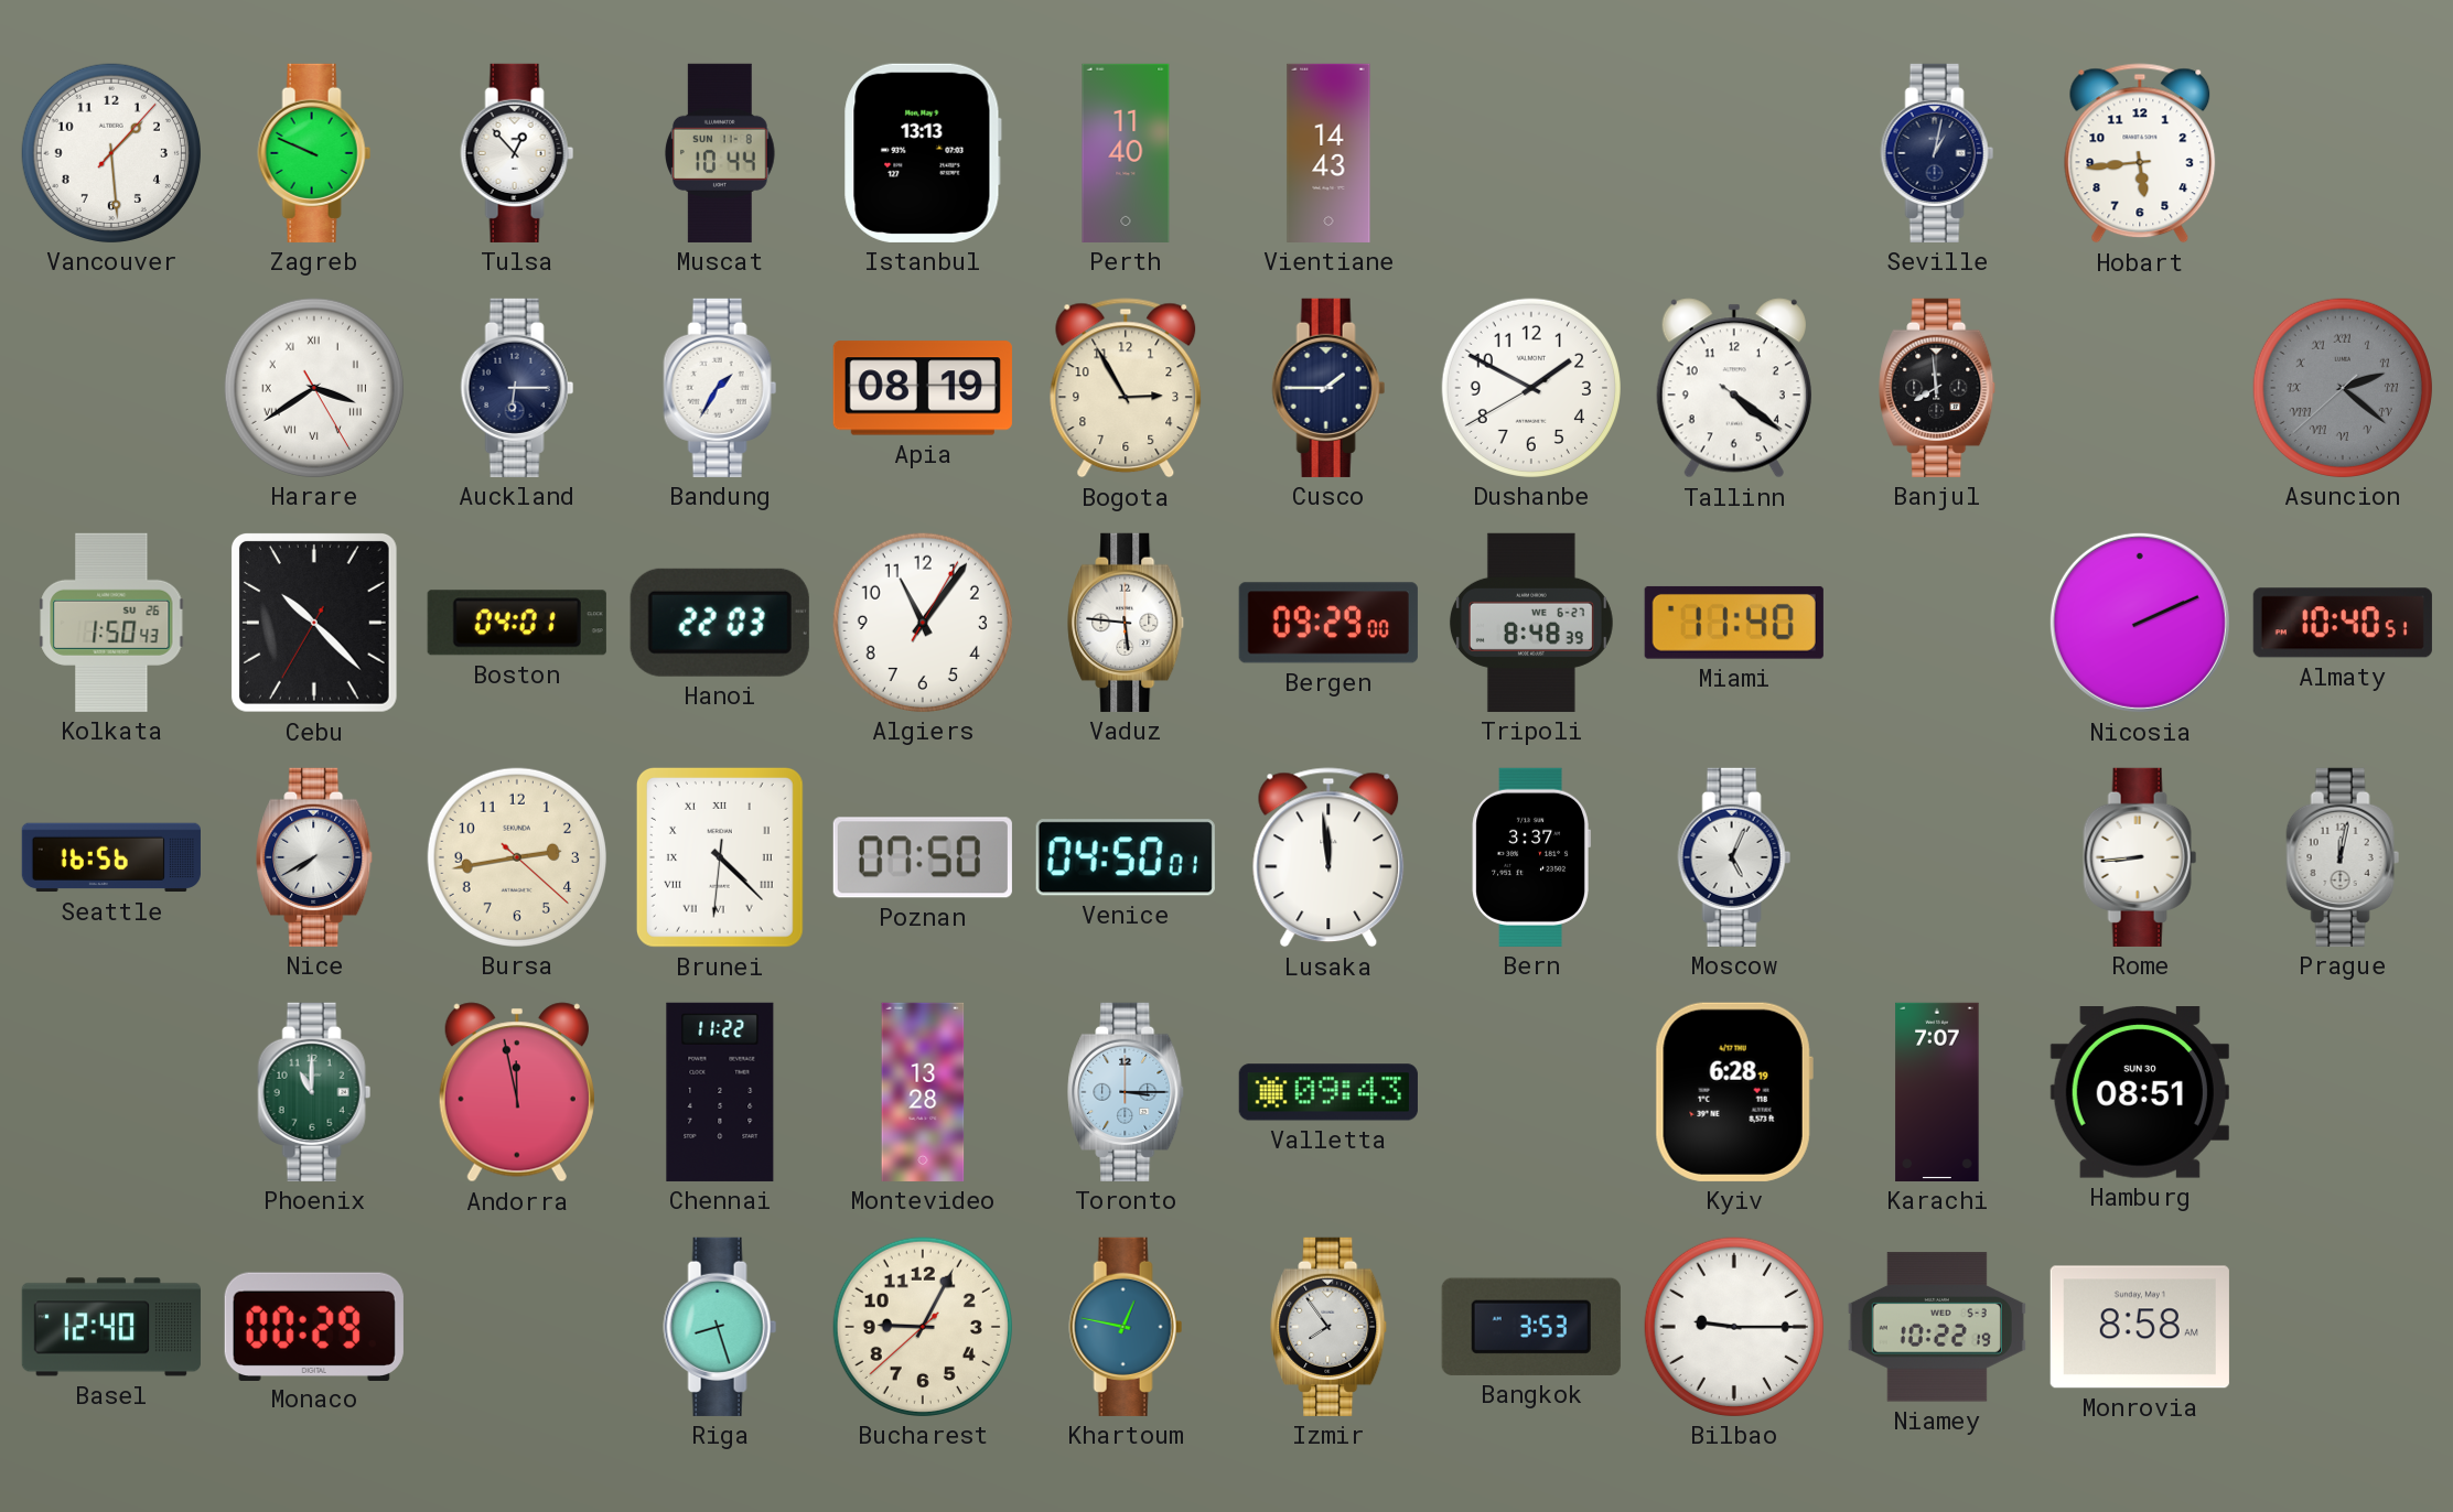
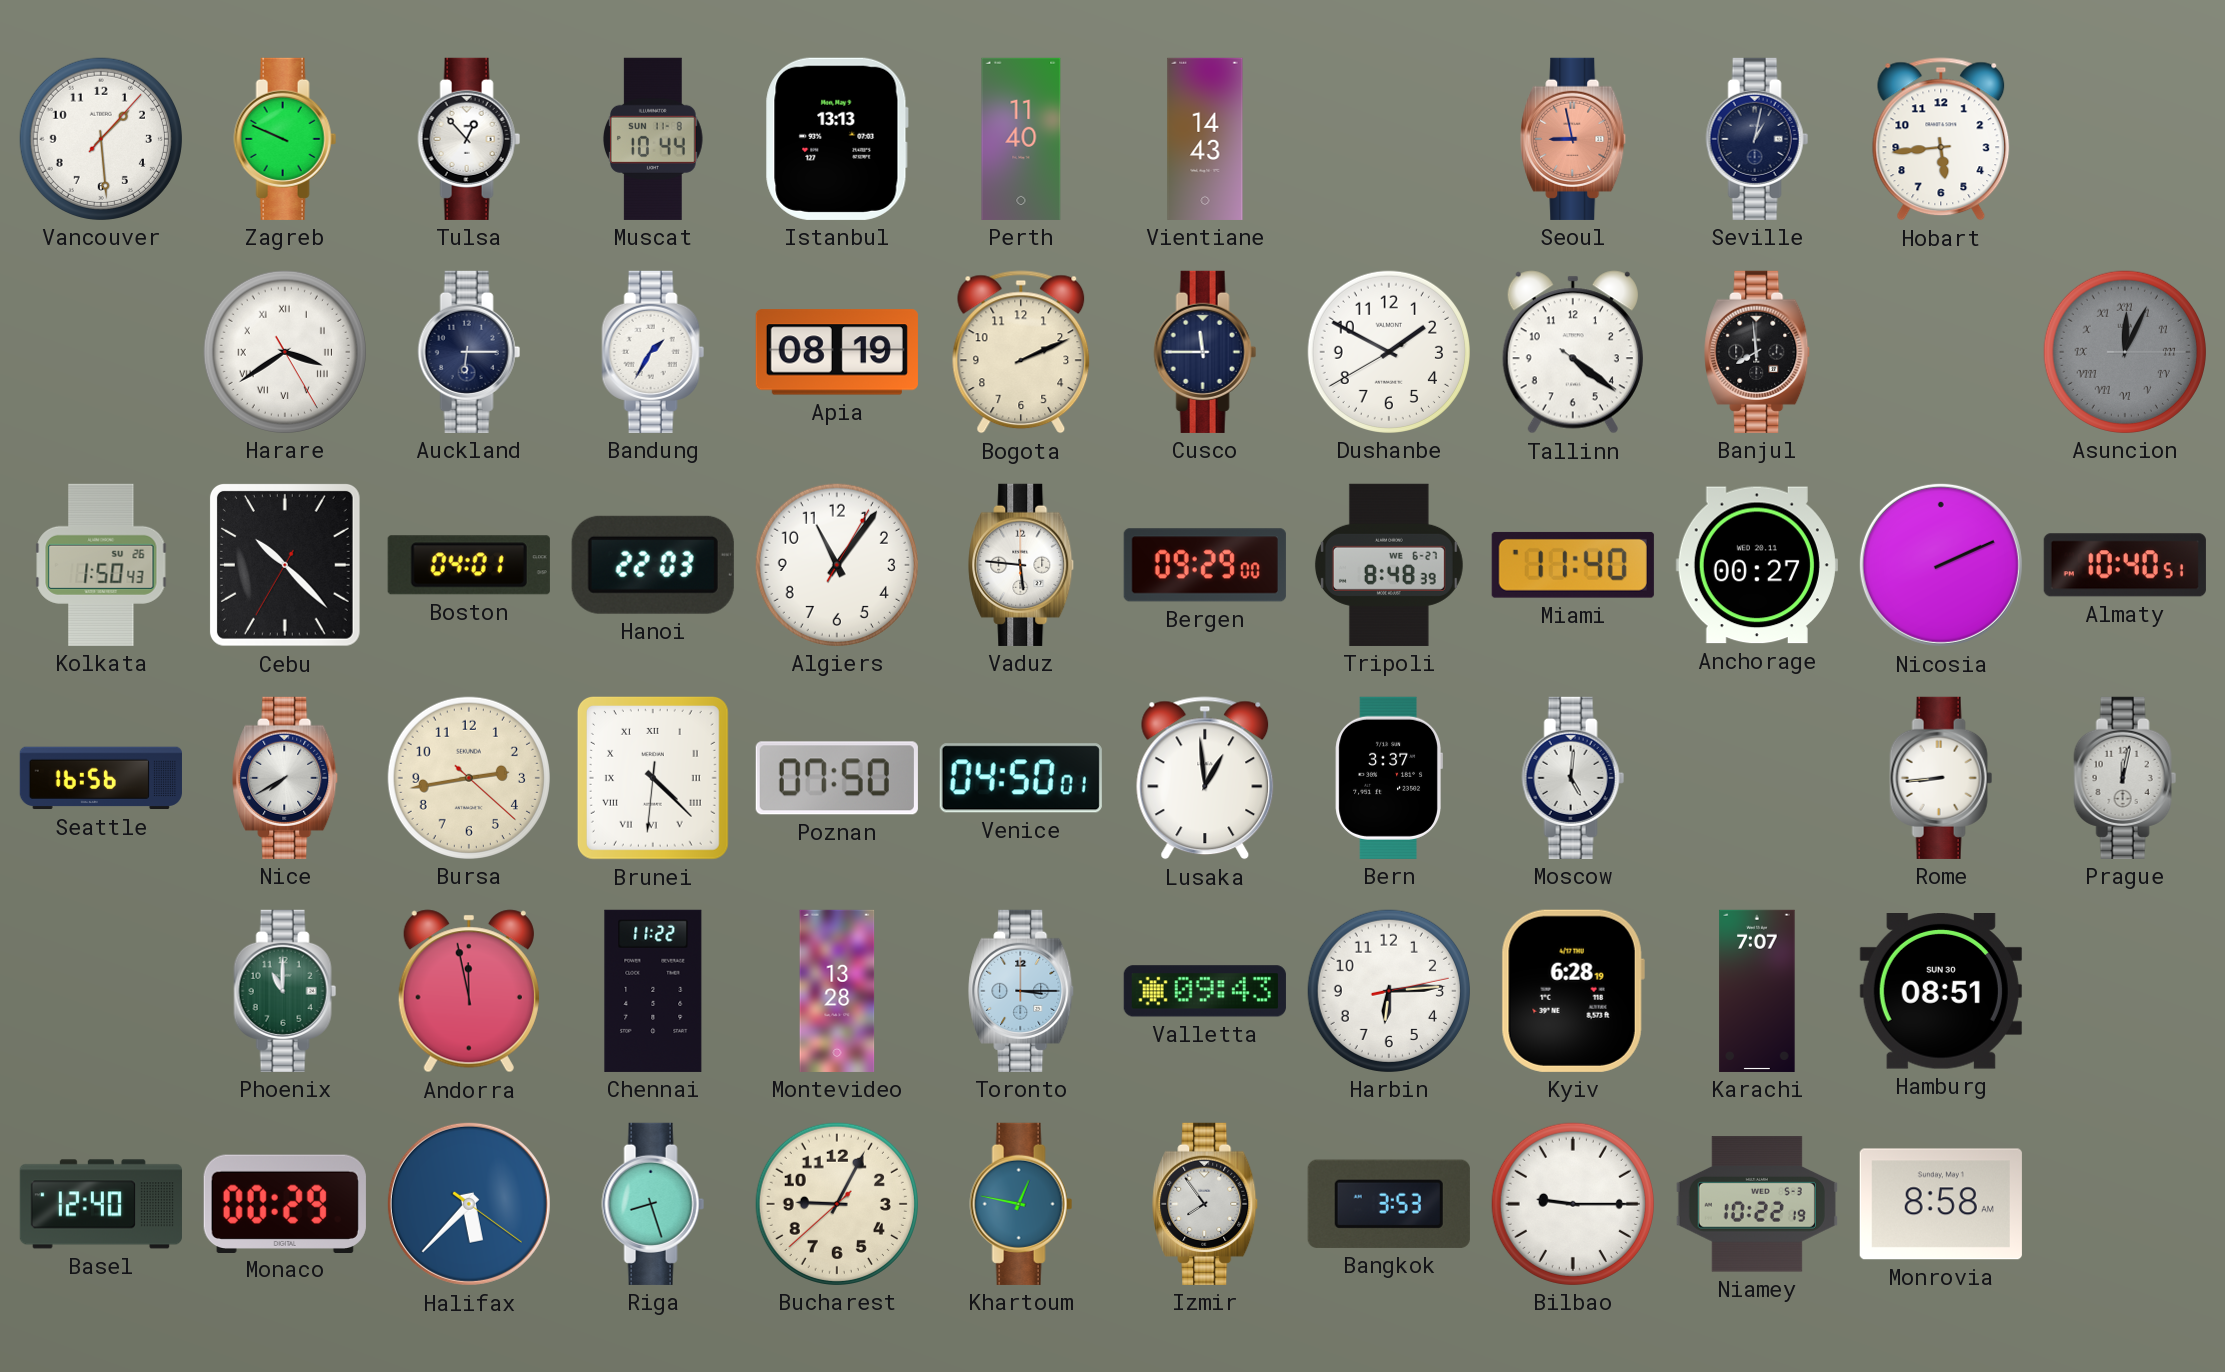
Seoul: none -> 8:58
Bogota: 2:55 -> 2:11
Cusco: 1:45 -> 11:45
Asuncion: 2:21 -> 12:04
Anchorage: none -> 00:27
Lusaka: 11:59 -> 12:59
Moscow: 5:04 -> 5:01
Harbin: none -> 6:14
Halifax: none -> 5:37
